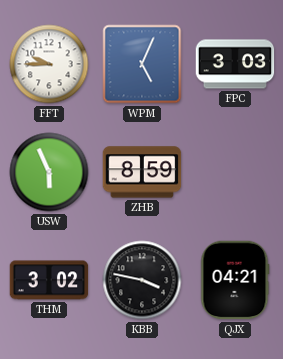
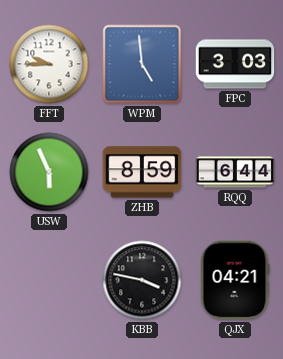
WPM: 5:04 -> 4:59
RQQ: none -> 6:44
THM: 3:02 -> none
